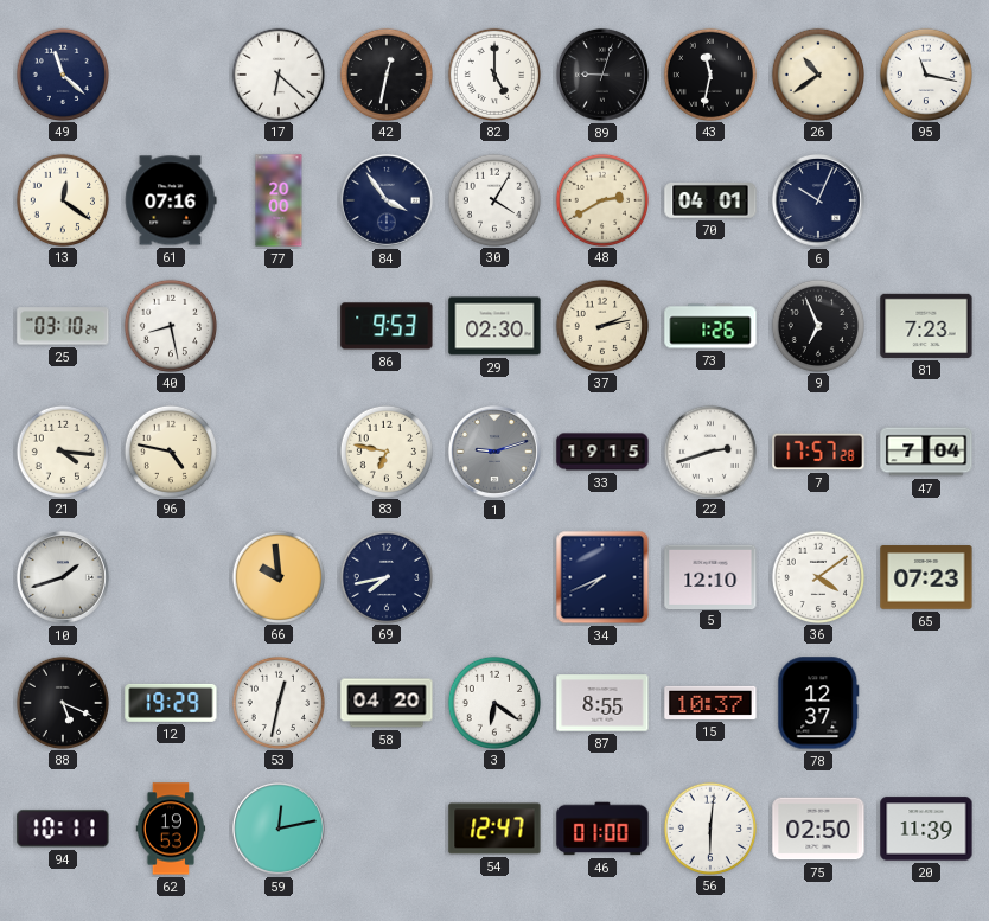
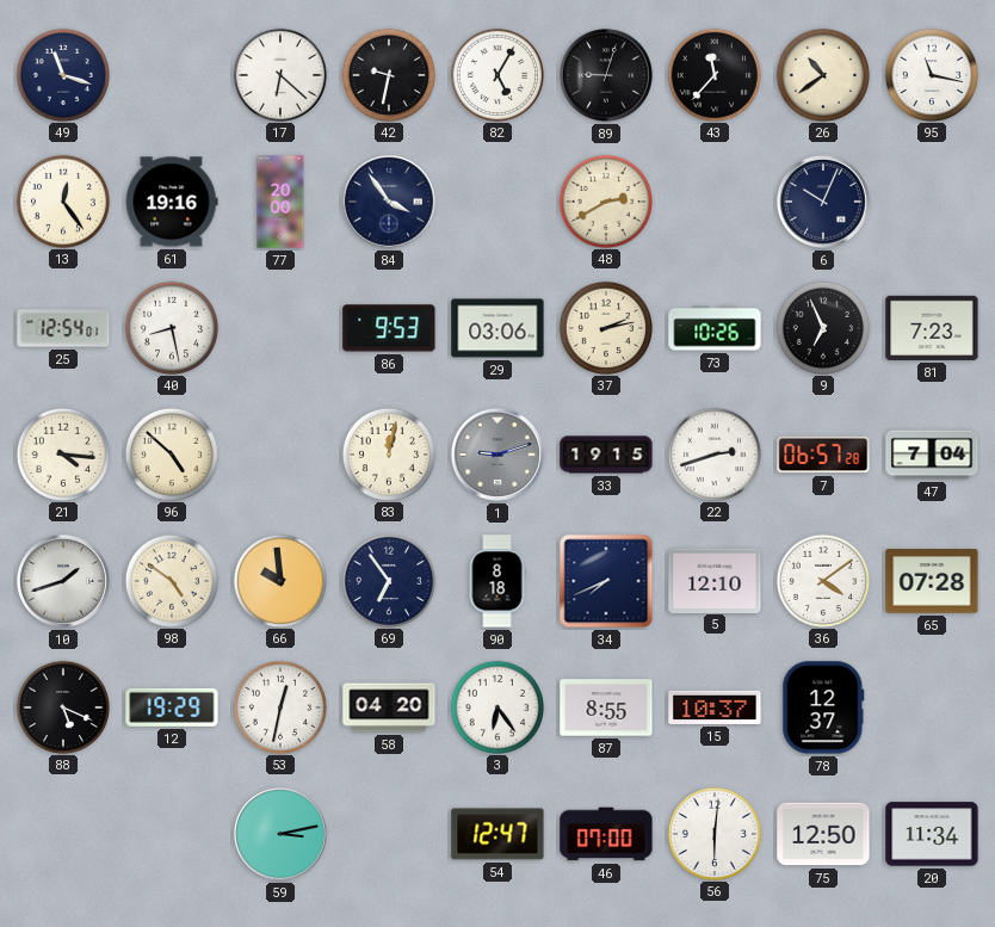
49: 11:22 -> 11:18
42: 12:32 -> 9:32
82: 5:00 -> 5:05
43: 11:32 -> 11:37
13: 12:21 -> 12:24
61: 07:16 -> 19:16
30: 4:05 -> none
70: 04:01 -> none
25: 03:10 -> 12:54
29: 02:30 -> 03:06
73: 1:26 -> 10:26
96: 4:47 -> 4:52
83: 6:47 -> 12:02
7: 17:57 -> 06:57
98: none -> 4:51
69: 7:43 -> 6:54
90: none -> 8:18
65: 07:23 -> 07:28
3: 6:21 -> 6:24
94: 10:11 -> none
62: 19:53 -> none
59: 12:13 -> 3:13
46: 01:00 -> 07:00
75: 02:50 -> 12:50
20: 11:39 -> 11:34
